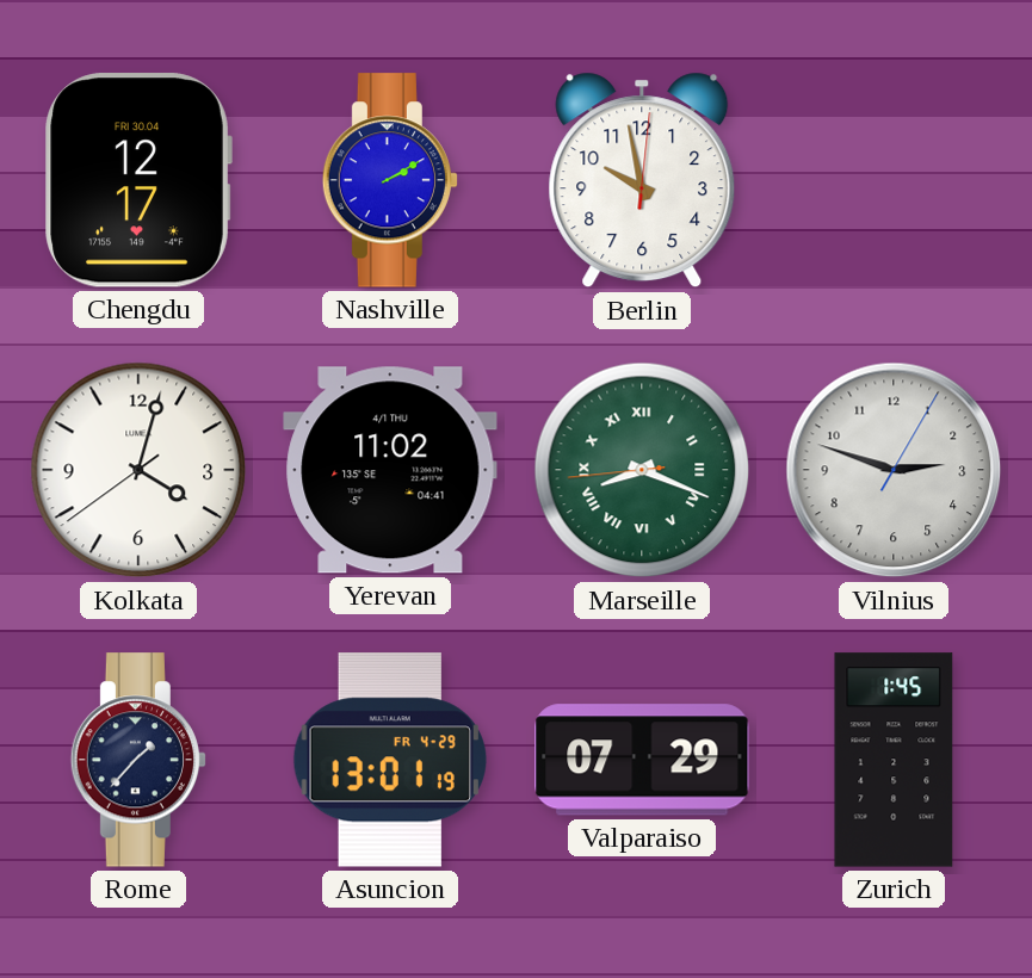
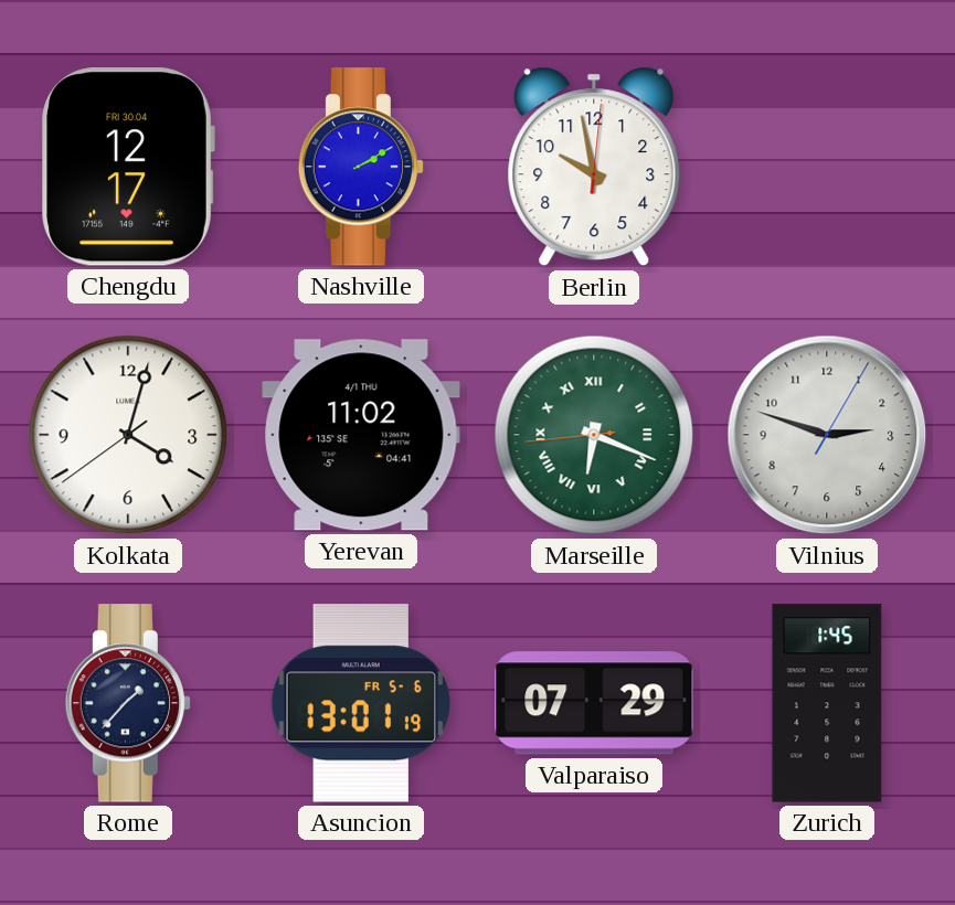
Marseille: 8:18 -> 6:18
Asuncion date: FR 4-29 -> FR 5-6
